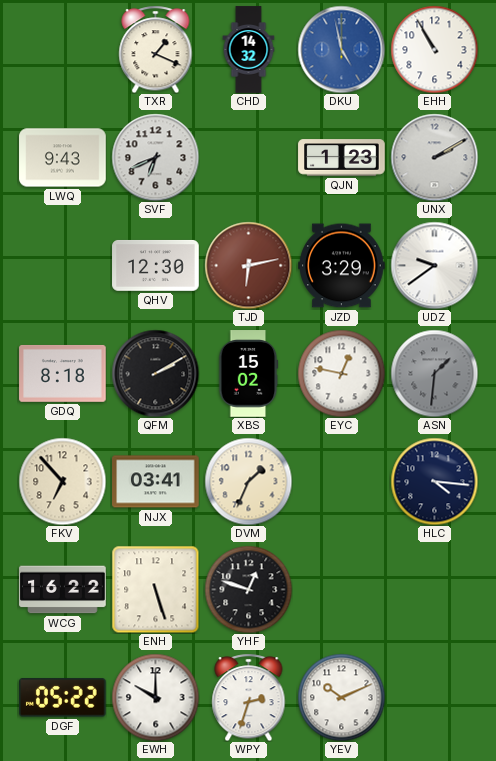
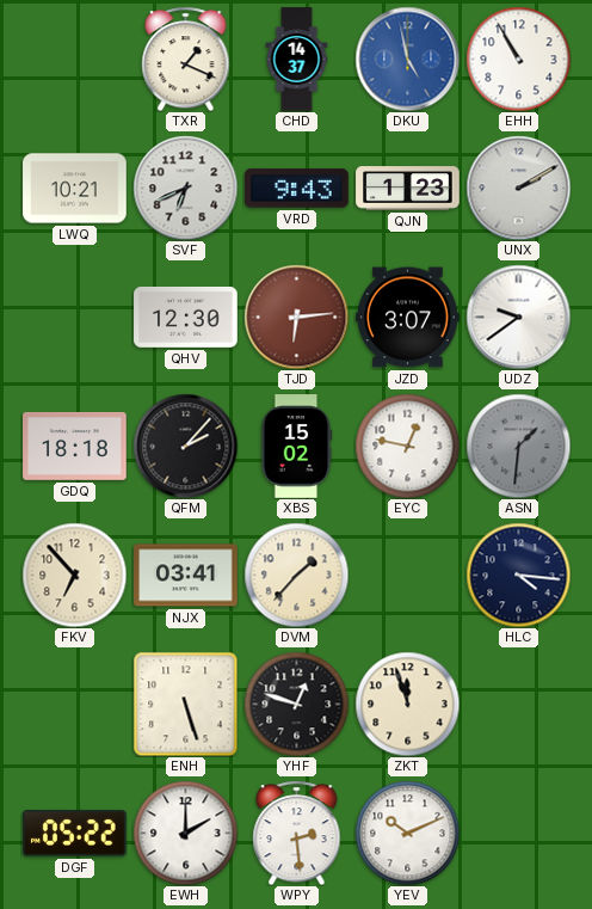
CHD: 14:32 -> 14:37
LWQ: 9:43 -> 10:21
VRD: none -> 9:43
TJD: 6:13 -> 6:14
JZD: 3:29 -> 3:07
GDQ: 8:18 -> 18:18
QFM: 2:10 -> 2:07
DVM: 1:34 -> 1:37
WCG: 16:22 -> none
ZKT: none -> 11:57
EWH: 10:00 -> 2:00
WPY: 2:33 -> 2:29
